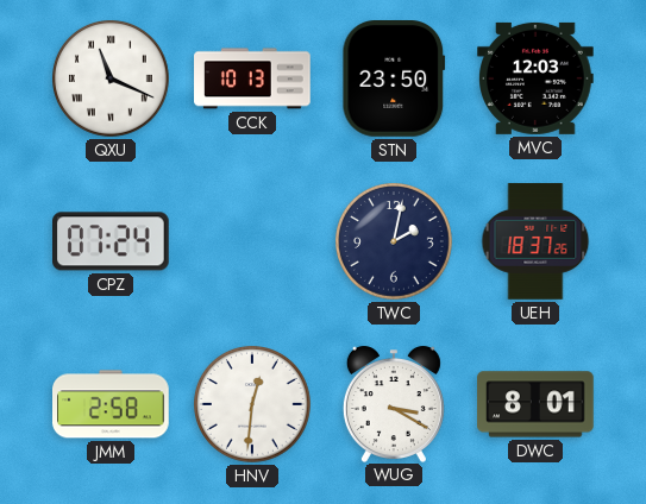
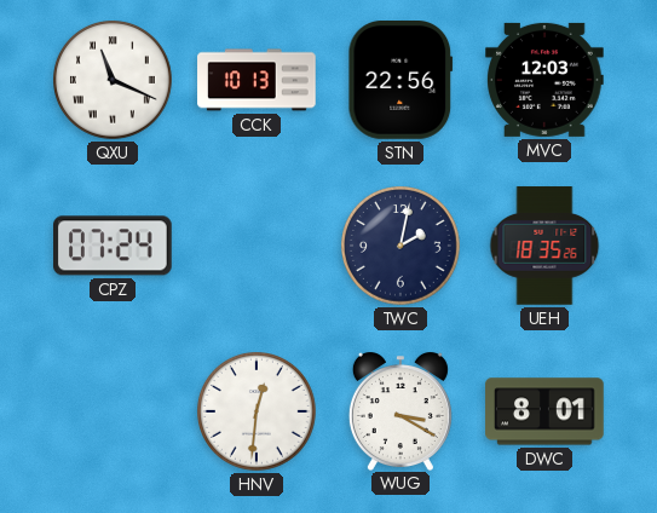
STN: 23:50 -> 22:56
UEH: 18:37 -> 18:35
JMM: 2:58 -> none
